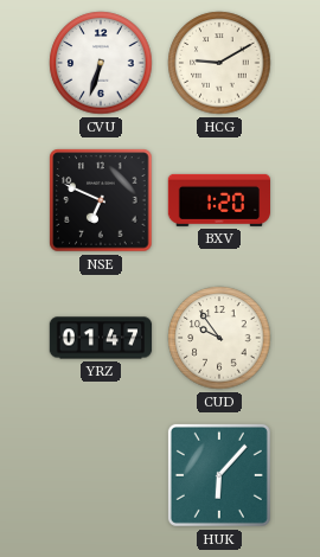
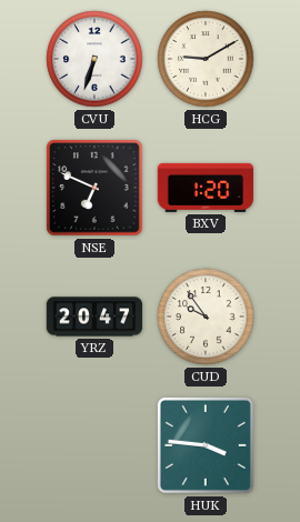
YRZ: 01:47 -> 20:47
HUK: 6:07 -> 3:46
